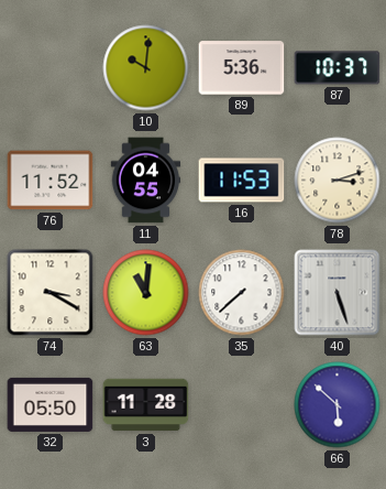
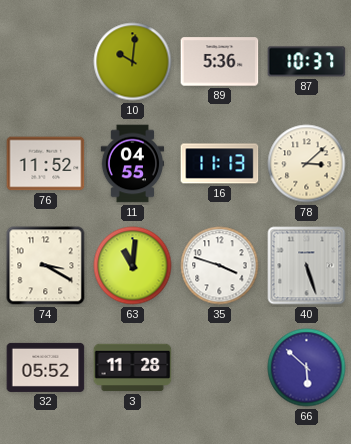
16: 11:53 -> 11:13
78: 3:12 -> 3:08
35: 7:38 -> 3:48
32: 05:50 -> 05:52
